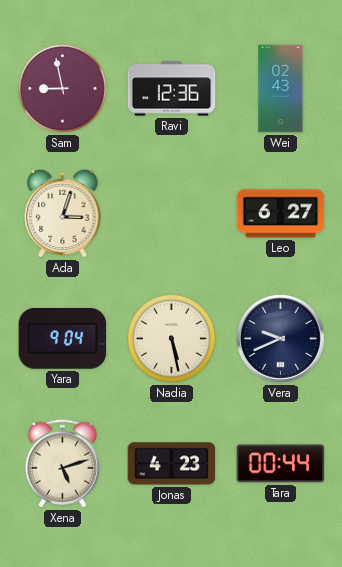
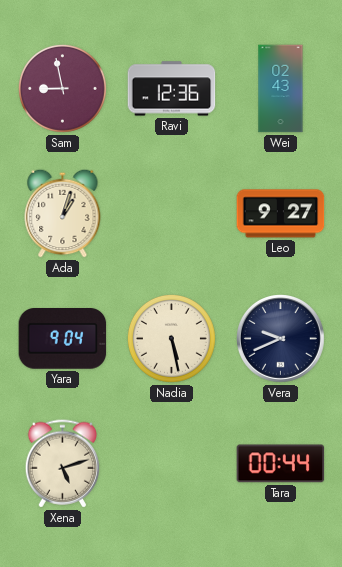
Ada: 3:03 -> 1:03
Leo: 6:27 -> 9:27
Jonas: 4:23 -> none
